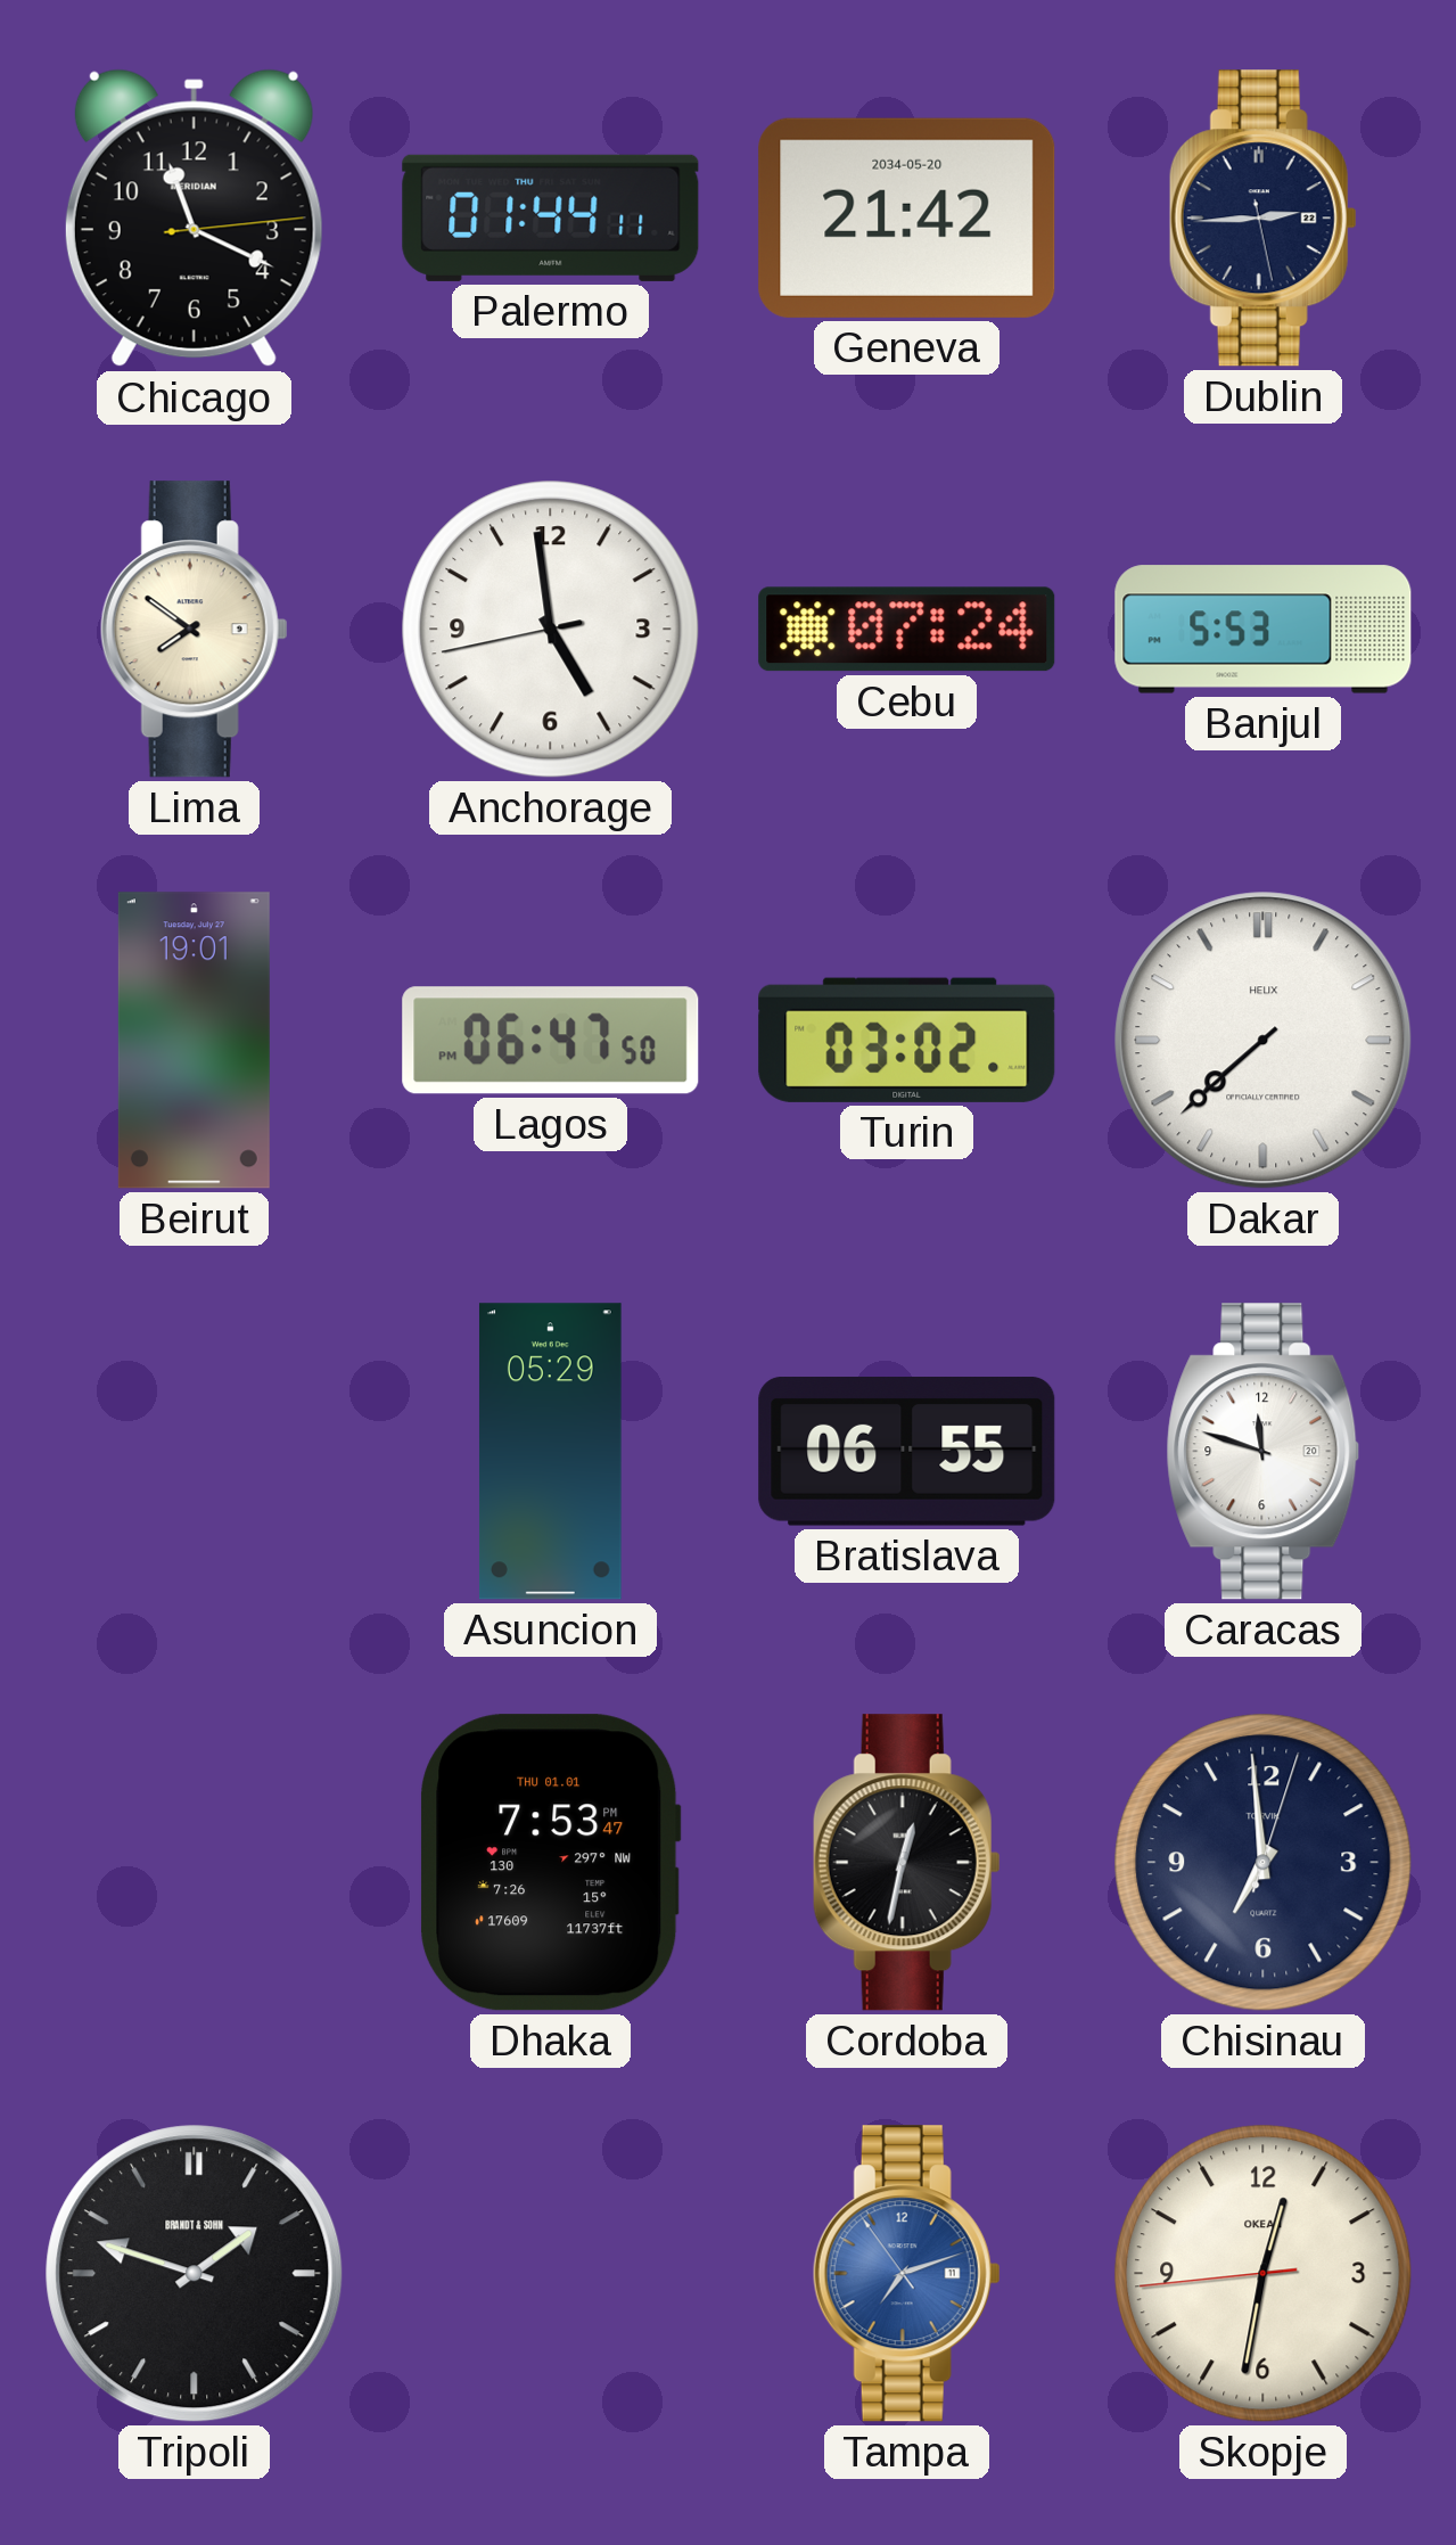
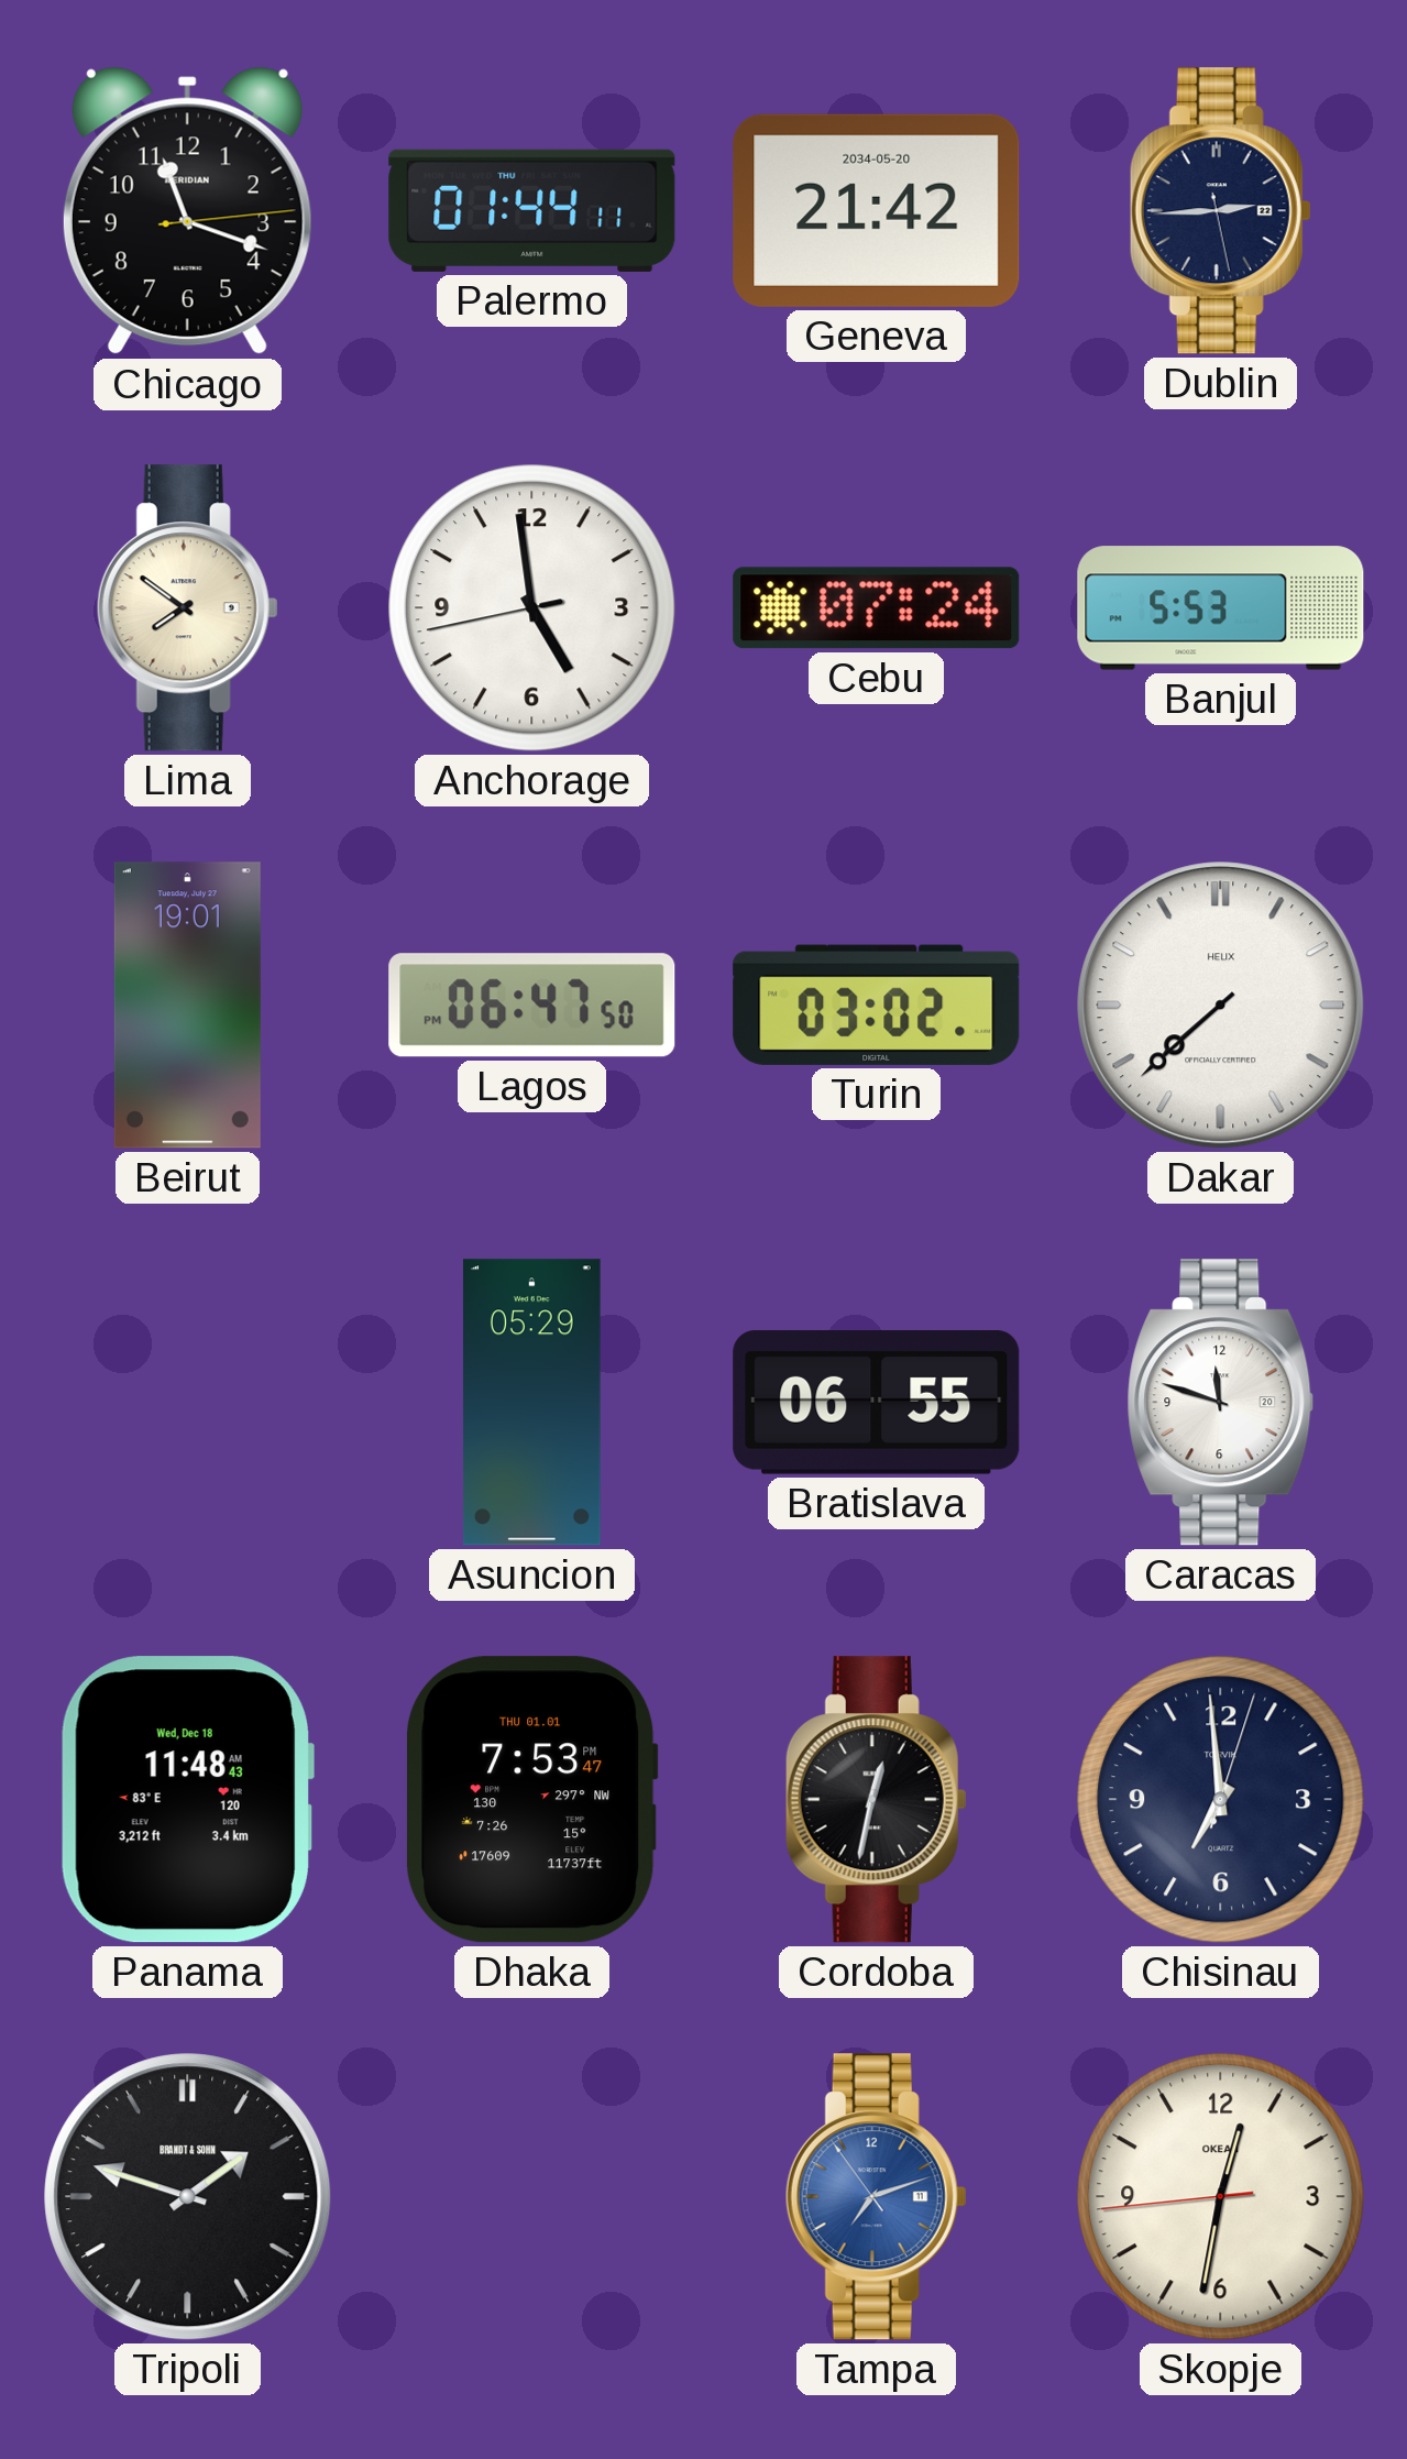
Chicago: 11:19 -> 11:18
Panama: none -> 11:48
